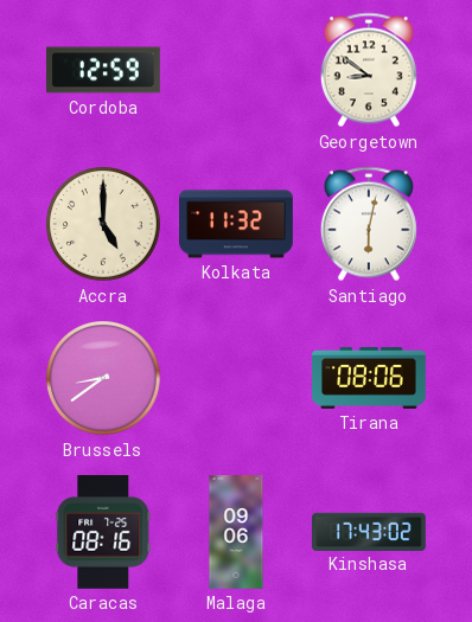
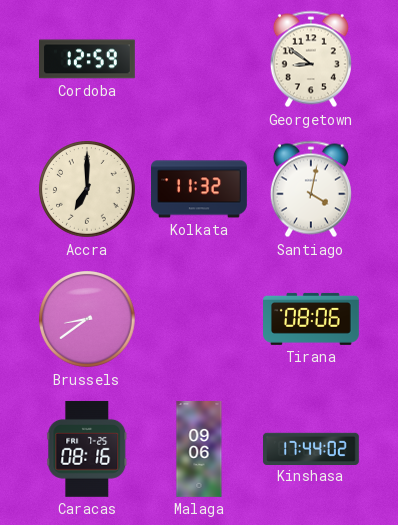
Accra: 5:00 -> 7:00
Santiago: 6:02 -> 4:02
Kinshasa: 17:43 -> 17:44
